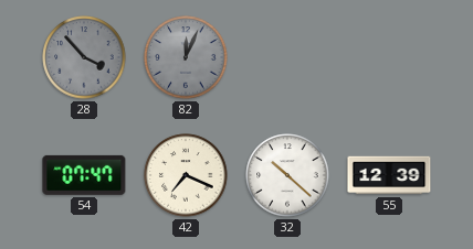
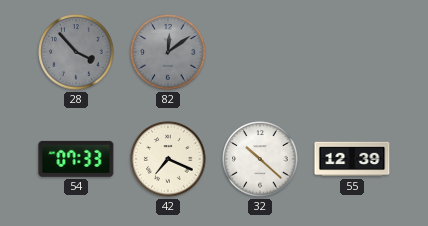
82: 12:04 -> 12:09
54: 07:47 -> 07:33
